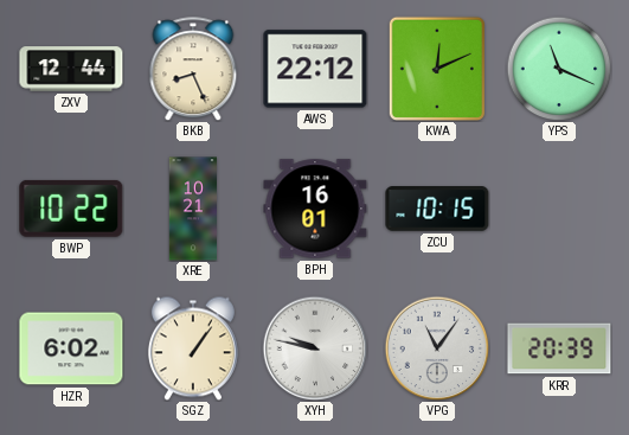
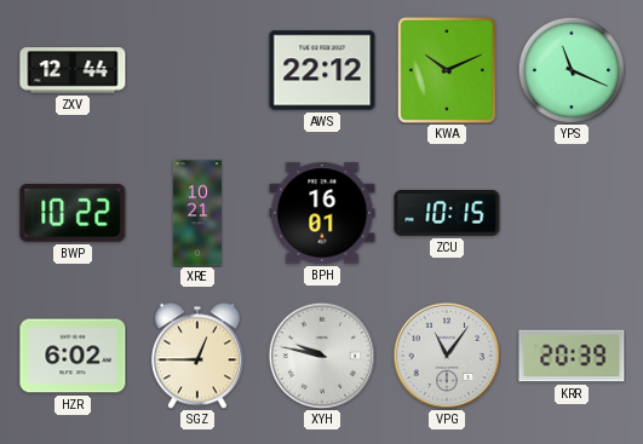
BKB: 8:26 -> none
KWA: 12:11 -> 10:11
SGZ: 1:06 -> 12:45
